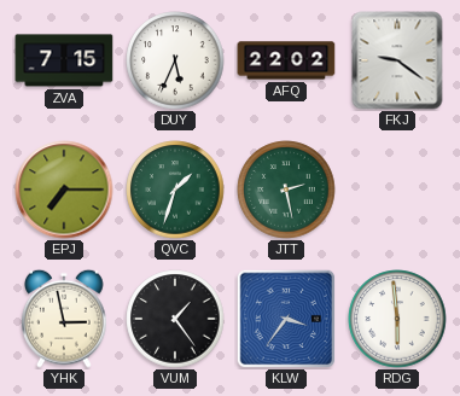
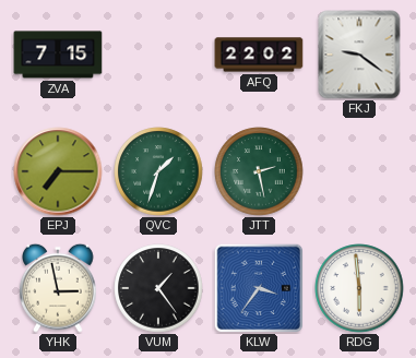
DUY: 5:34 -> none
